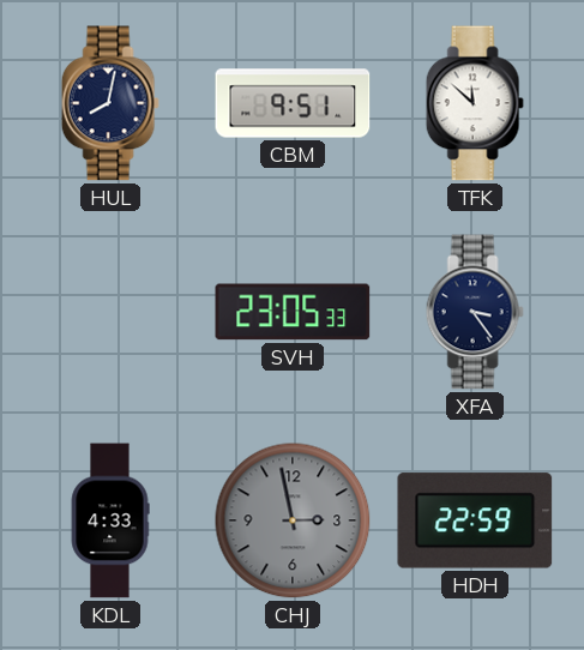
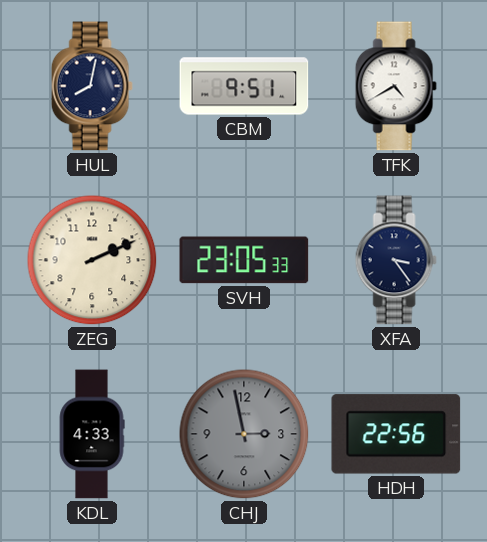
TFK: 11:52 -> 4:40
ZEG: none -> 2:11
HDH: 22:59 -> 22:56
